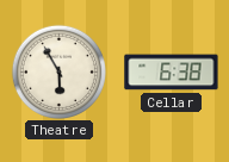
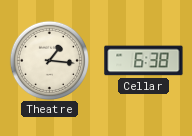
Theatre: 5:55 -> 1:16
